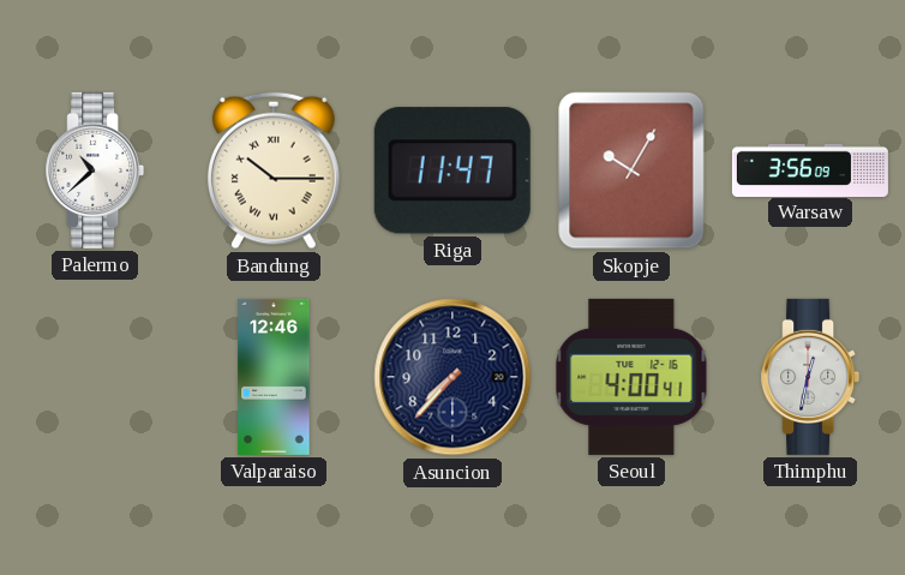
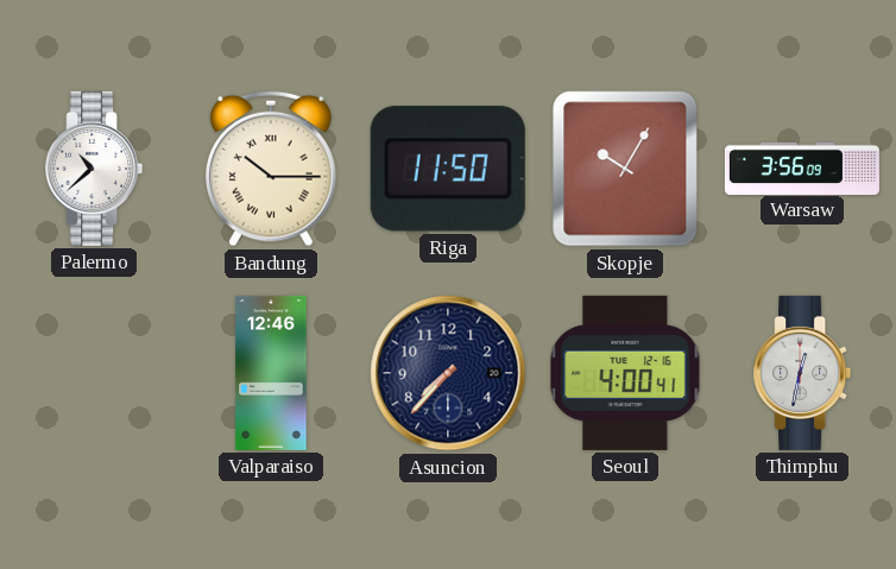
Riga: 11:47 -> 11:50
